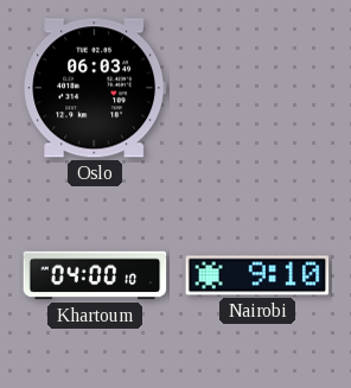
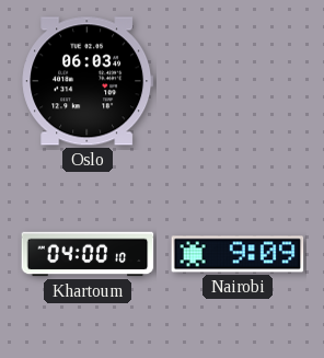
Nairobi: 9:10 -> 9:09
